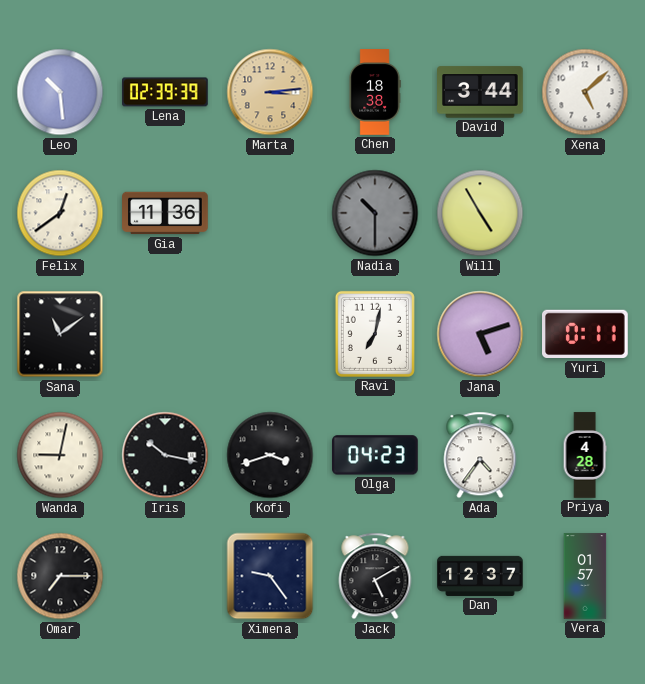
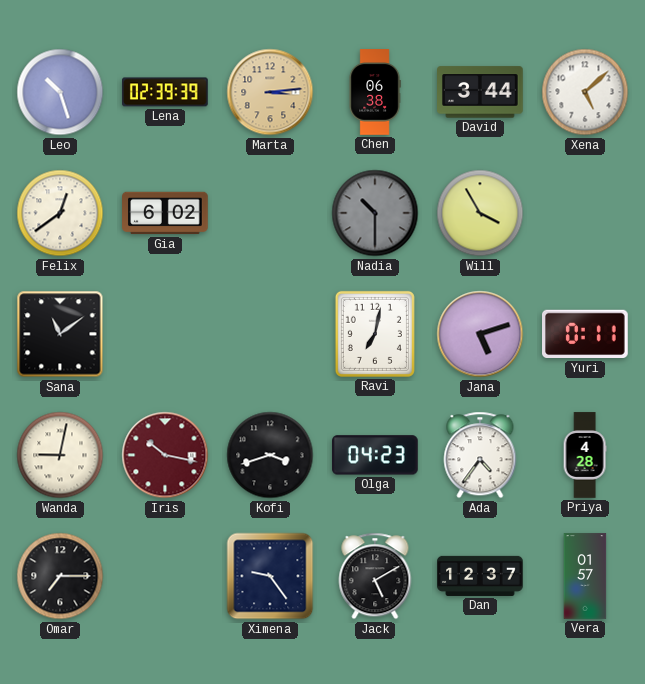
Leo: 10:29 -> 10:27
Chen: 18:38 -> 06:38
Gia: 11:36 -> 6:02
Will: 4:55 -> 3:55
Iris dial: black -> burgundy
